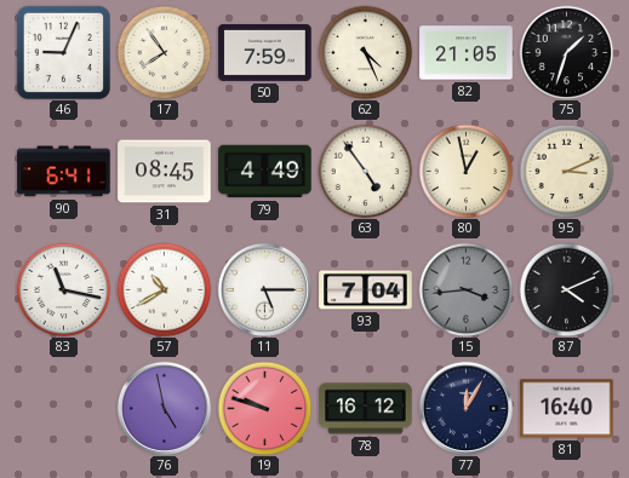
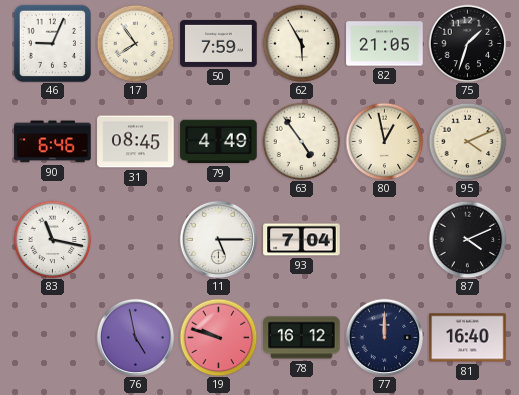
62: 4:26 -> 5:55
90: 6:41 -> 6:46
95: 3:11 -> 4:11
57: 10:40 -> none
15: 3:44 -> none
77: 12:05 -> 12:00
